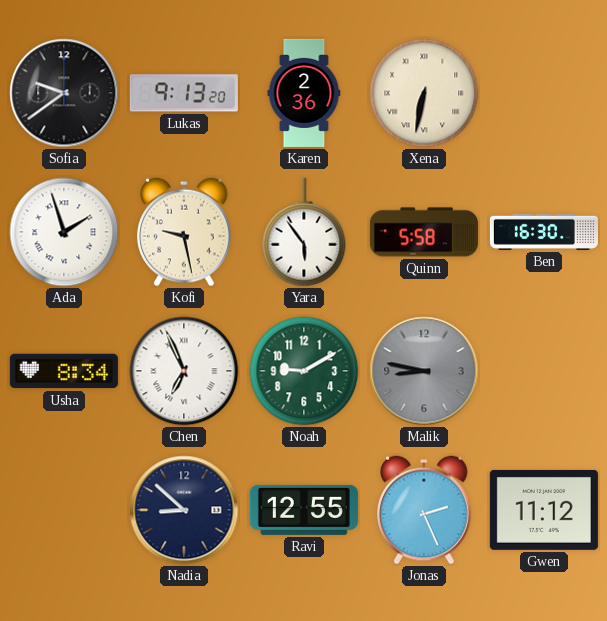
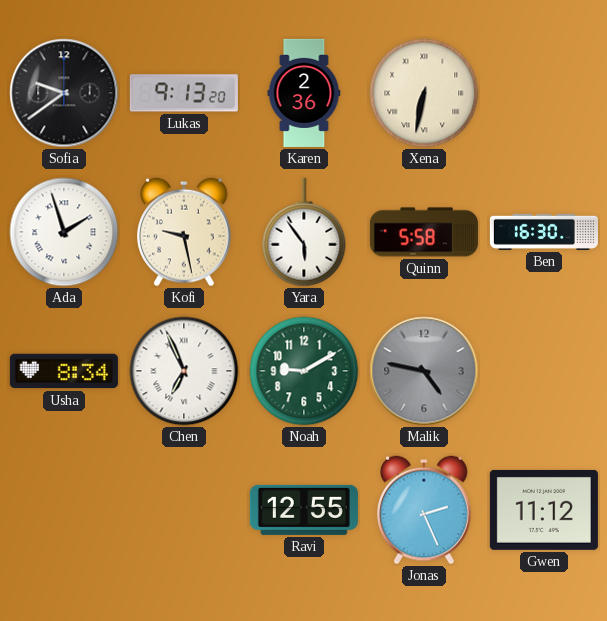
Malik: 8:47 -> 4:47
Nadia: 8:52 -> none
